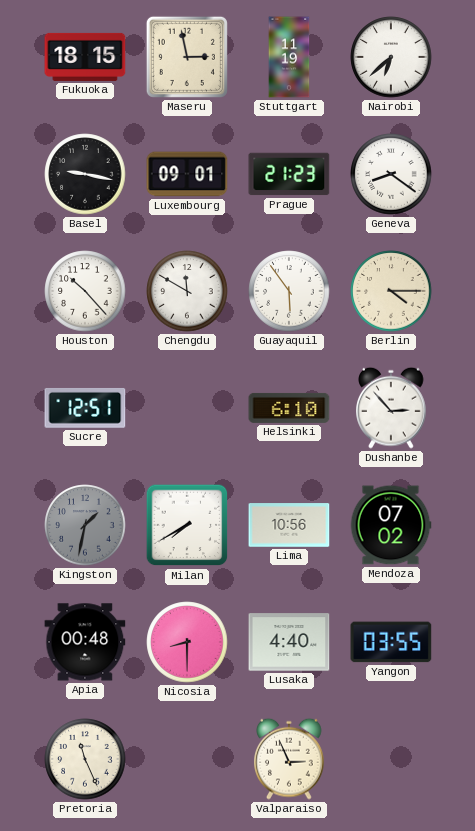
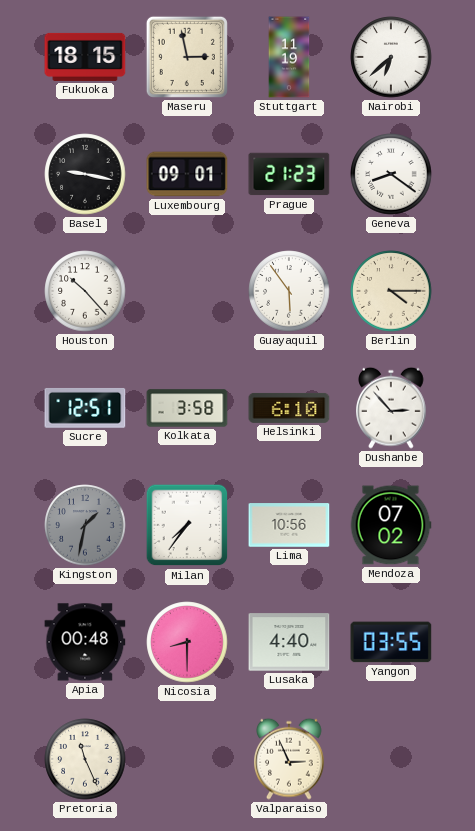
Chengdu: 11:50 -> none
Kolkata: none -> 3:58
Milan: 7:40 -> 7:36
